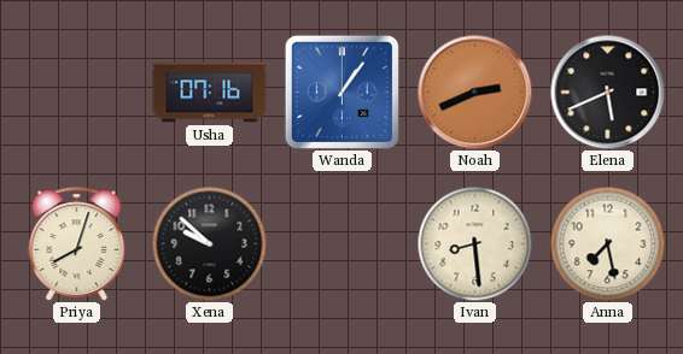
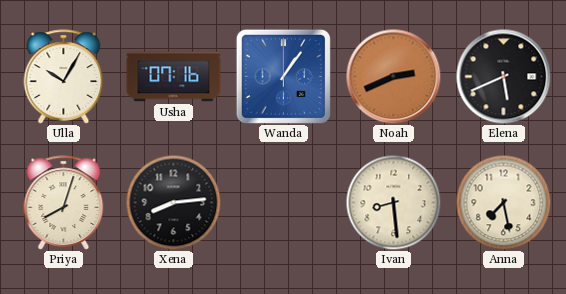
Ulla: none -> 10:05
Xena: 9:52 -> 8:14
